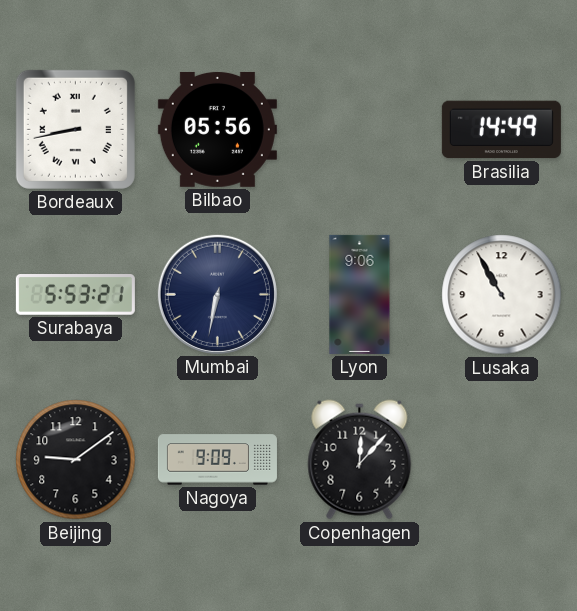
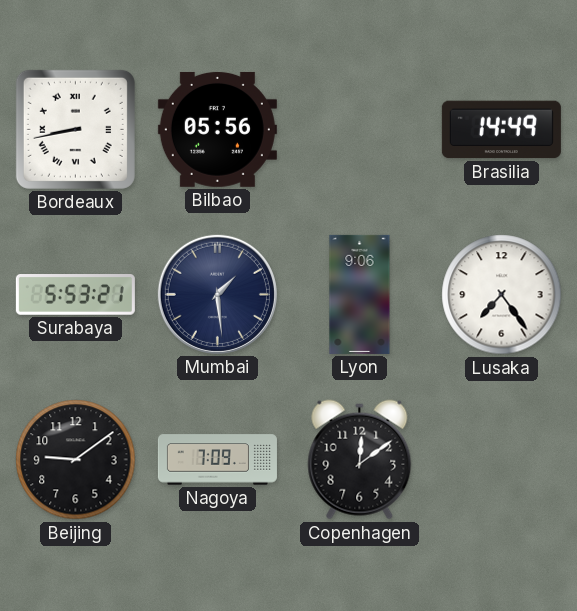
Mumbai: 6:32 -> 1:29
Lusaka: 10:55 -> 7:24
Nagoya: 9:09 -> 7:09
Copenhagen: 12:07 -> 12:09
